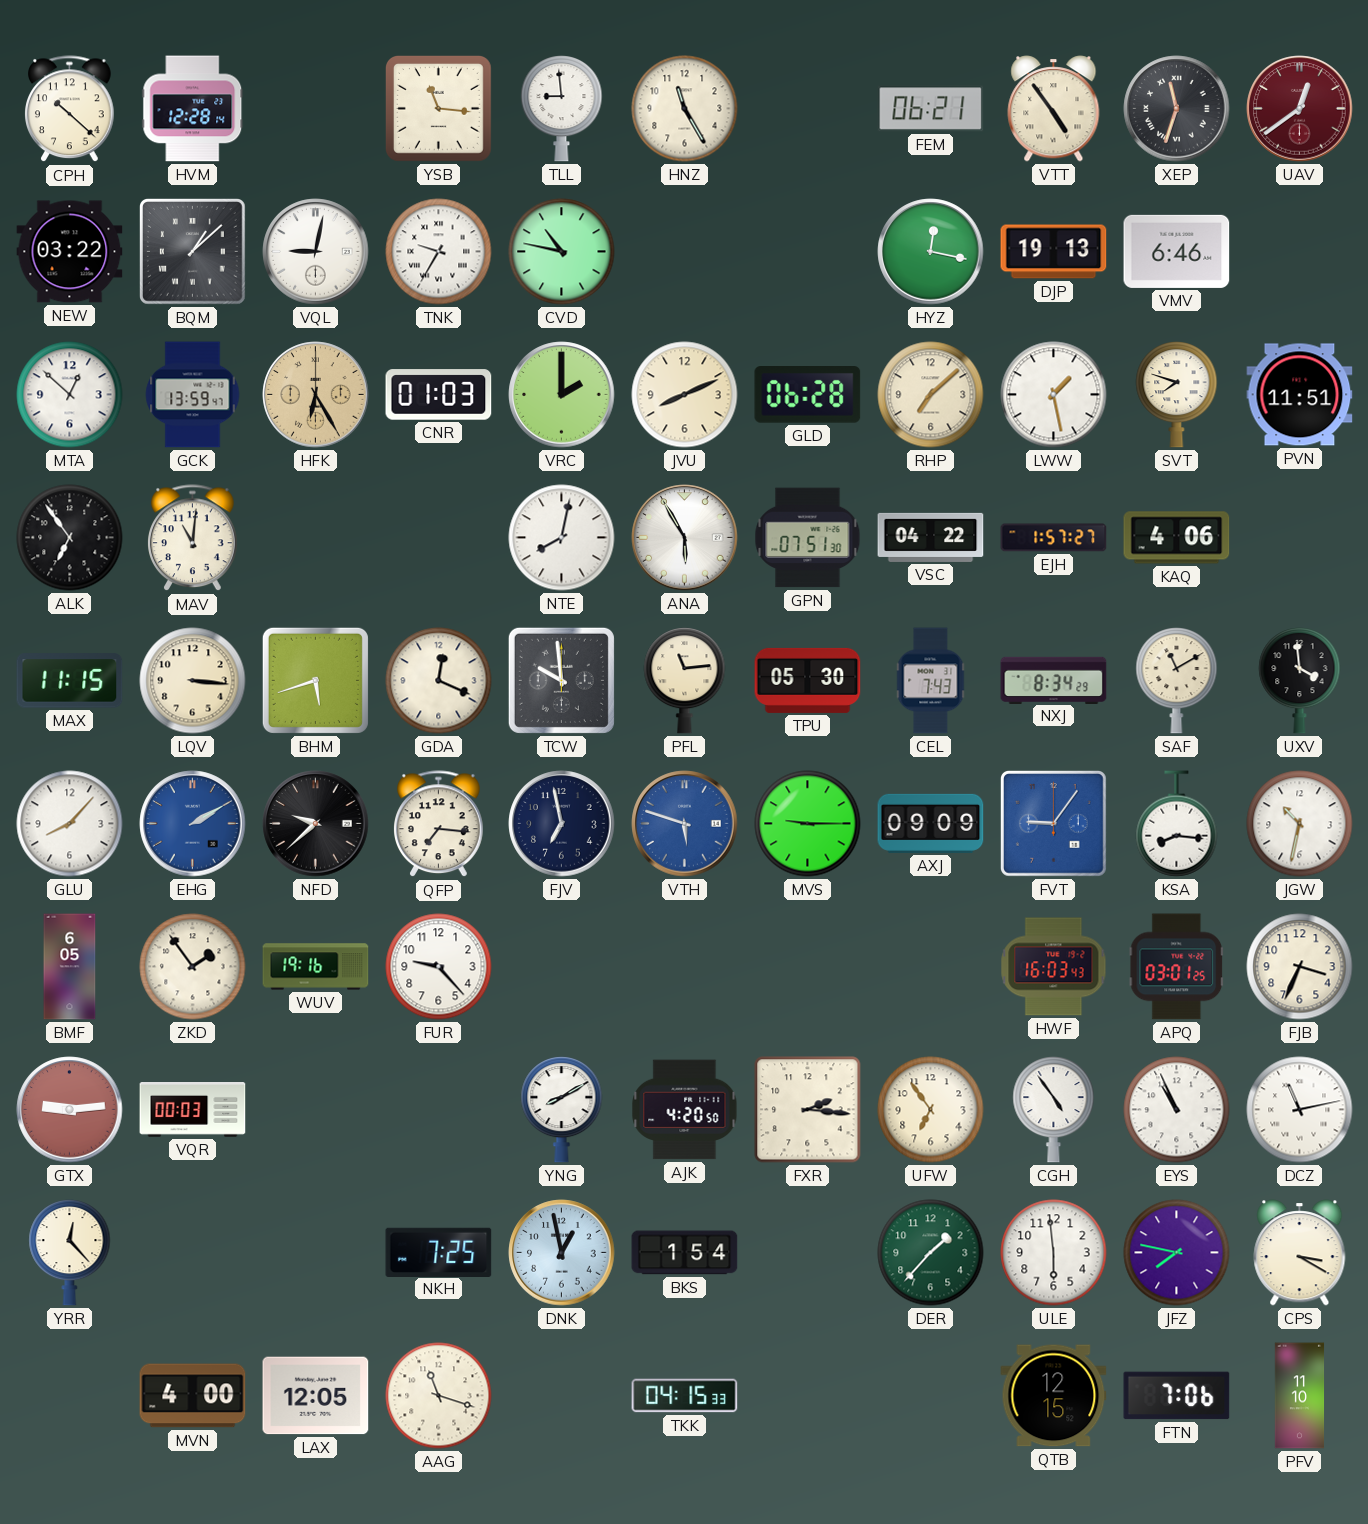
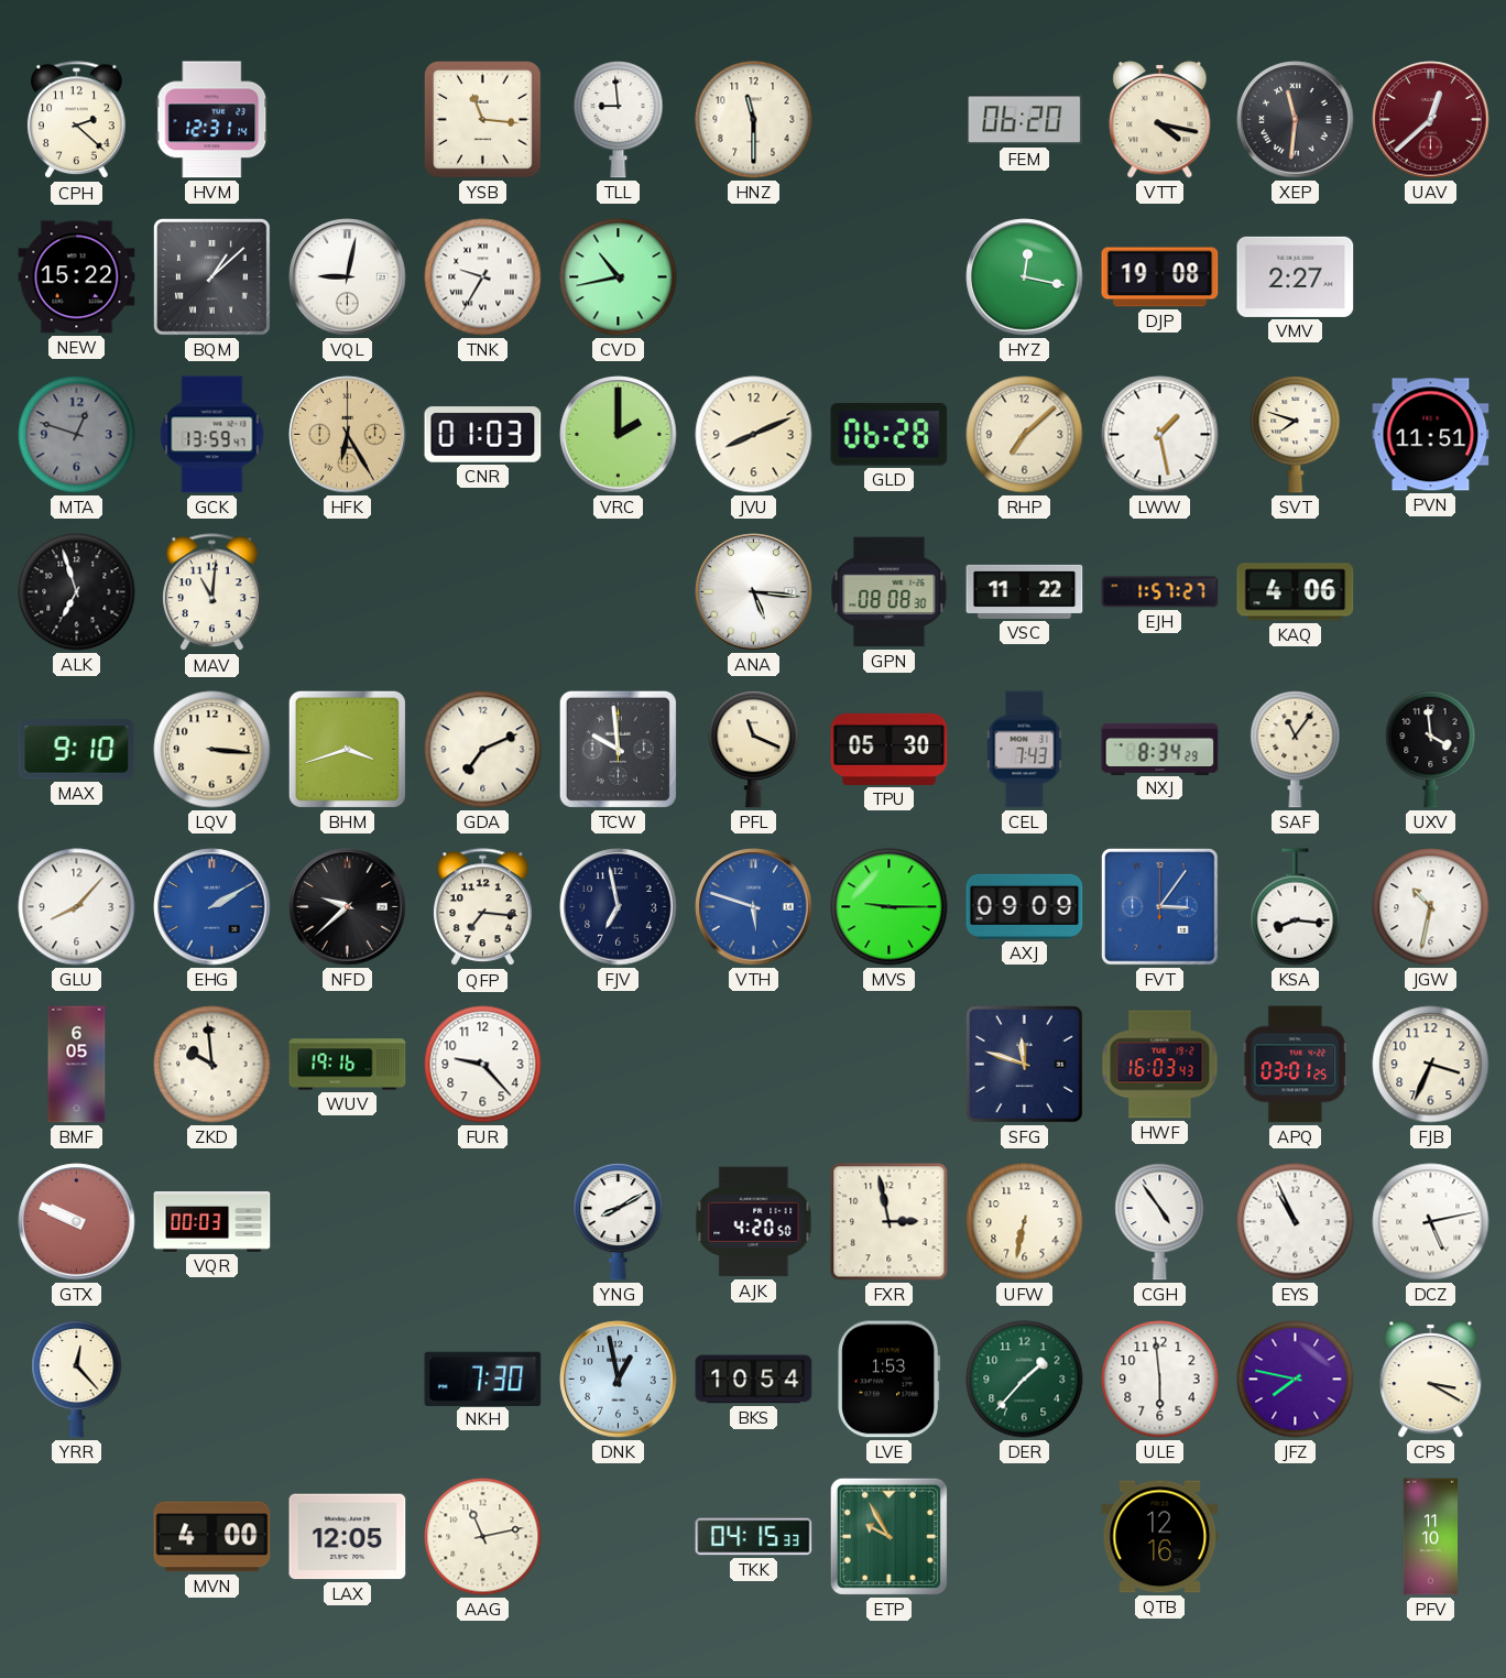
CPH: 10:22 -> 2:22
HVM: 12:28 -> 12:31
HNZ: 11:25 -> 11:30
FEM: 06:21 -> 06:20
VTT: 4:54 -> 4:17
XEP: 11:33 -> 11:31
UAV: 12:39 -> 12:38
NEW: 03:22 -> 15:22
CVD: 10:47 -> 10:43
DJP: 19:13 -> 19:08
VMV: 6:46 -> 2:27
MTA: 12:52 -> 12:48
MTA dial: white -> grey
ALK: 6:54 -> 6:57
NTE: 8:02 -> none
ANA: 5:55 -> 5:16
GPN: 07:51 -> 08:08
VSC: 04:22 -> 11:22
MAX: 11:15 -> 9:10
BHM: 5:42 -> 3:42
GDA: 12:19 -> 7:11
PFL: 11:14 -> 11:19
SAF: 11:10 -> 11:06
FVT: 9:06 -> 3:06
ZKD: 1:54 -> 9:59
SFG: none -> 11:48
GTX: 9:14 -> 9:49
FXR: 2:16 -> 2:58
UFW: 6:54 -> 6:32
DCZ: 11:13 -> 5:13
NKH: 7:25 -> 7:30
BKS: 1:54 -> 10:54
LVE: none -> 1:53
AAG: 11:18 -> 11:13
ETP: none -> 9:55
QTB: 12:15 -> 12:16
FTN: 7:06 -> none
